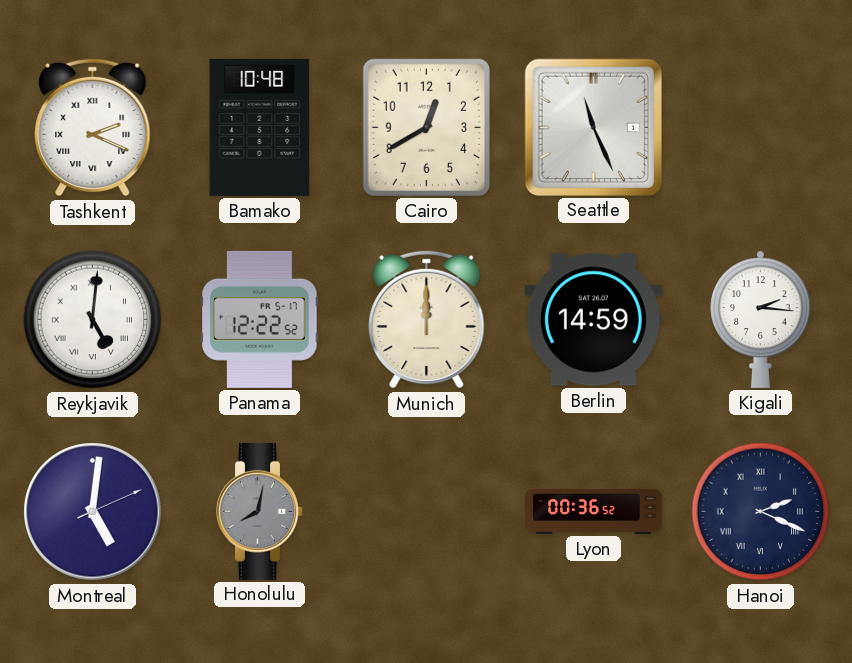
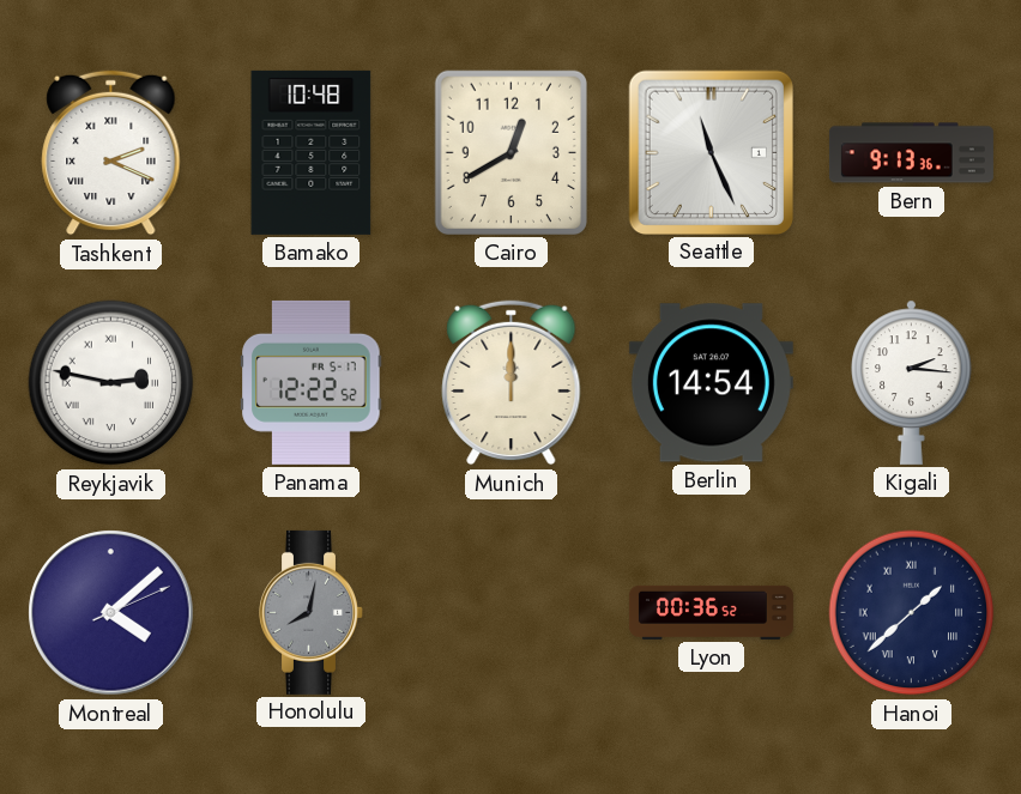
Bern: none -> 9:13
Reykjavik: 5:01 -> 2:47
Berlin: 14:59 -> 14:54
Montreal: 5:01 -> 4:08
Hanoi: 2:19 -> 1:38
